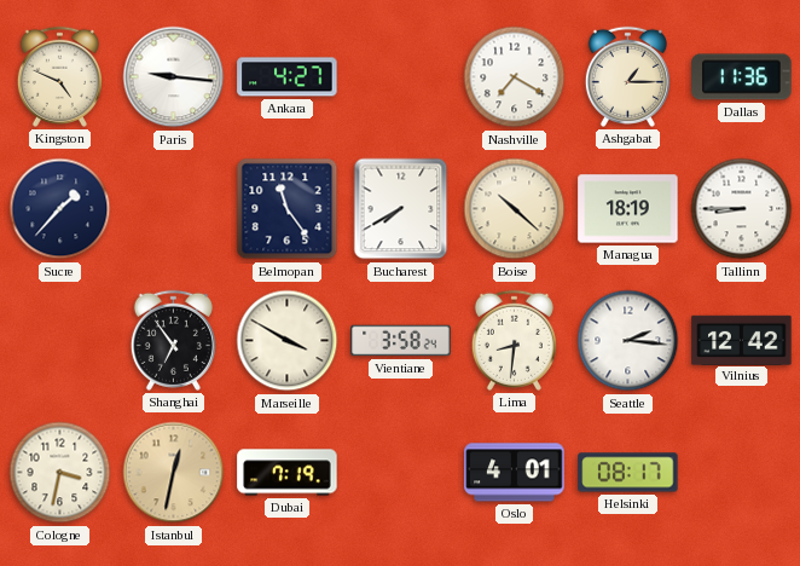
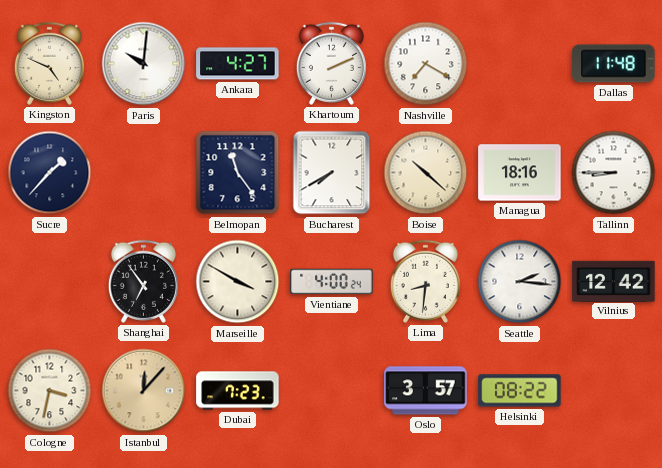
Paris: 9:16 -> 10:01
Khartoum: none -> 2:11
Ashgabat: 1:15 -> none
Dallas: 11:36 -> 11:48
Managua: 18:19 -> 18:16
Vientiane: 3:58 -> 4:00
Istanbul: 12:32 -> 12:07
Dubai: 7:19 -> 7:23
Oslo: 4:01 -> 3:57
Helsinki: 08:17 -> 08:22
